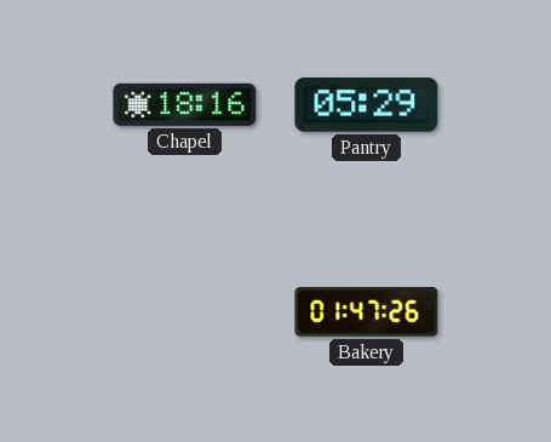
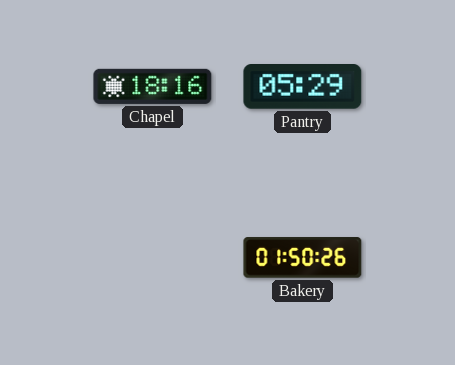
Bakery: 01:47 -> 01:50
